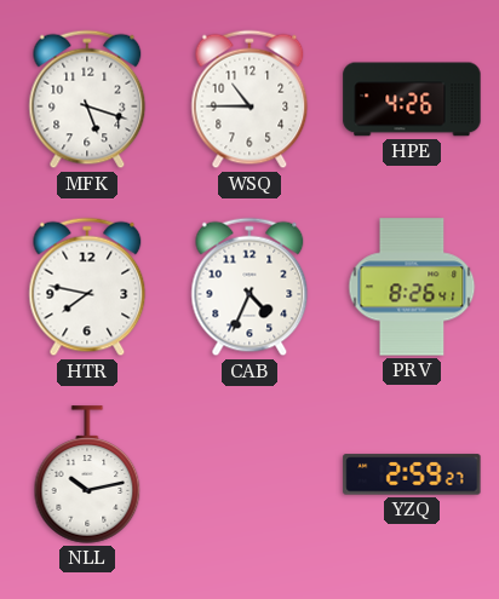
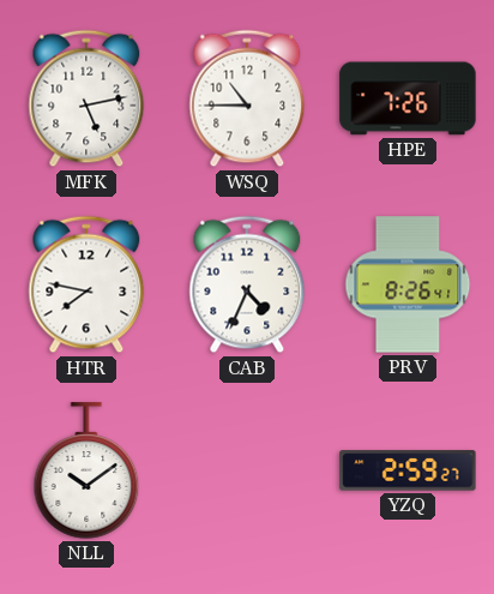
MFK: 5:18 -> 5:13
HPE: 4:26 -> 7:26
NLL: 10:13 -> 10:09
